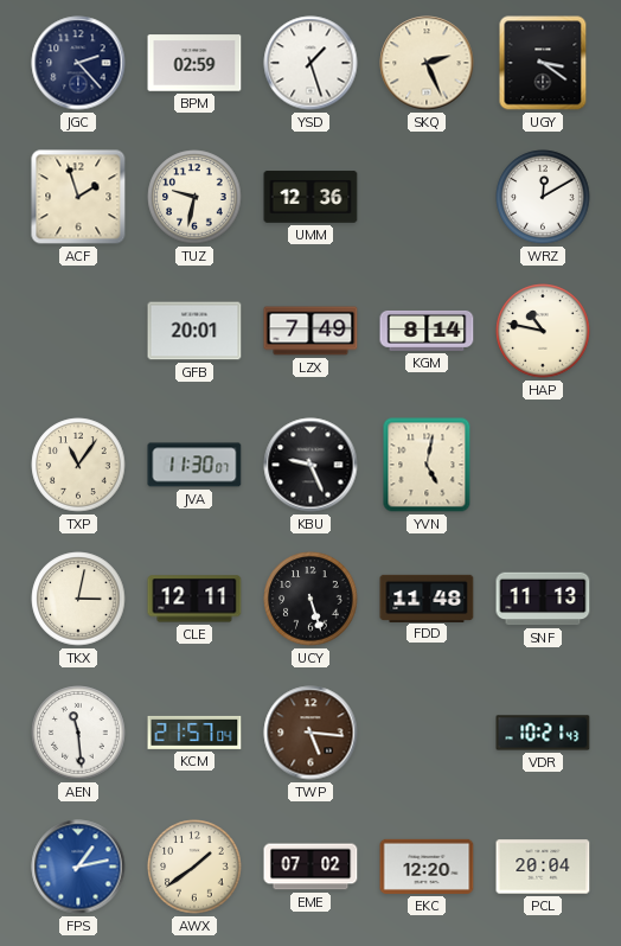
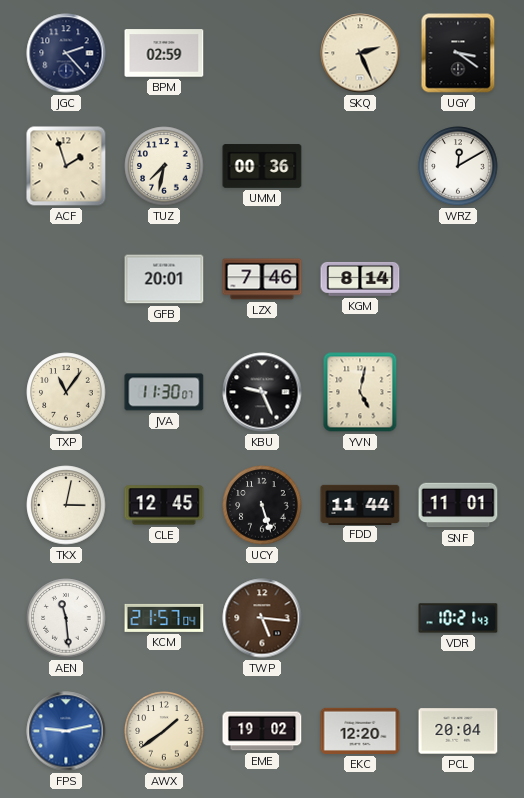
YSD: 1:27 -> none
TUZ: 9:32 -> 7:32
UMM: 12:36 -> 00:36
LZX: 7:49 -> 7:46
HAP: 10:47 -> none
CLE: 12:11 -> 12:45
FDD: 11:48 -> 11:44
SNF: 11:13 -> 11:01
FPS: 1:13 -> 9:13
EME: 07:02 -> 19:02
